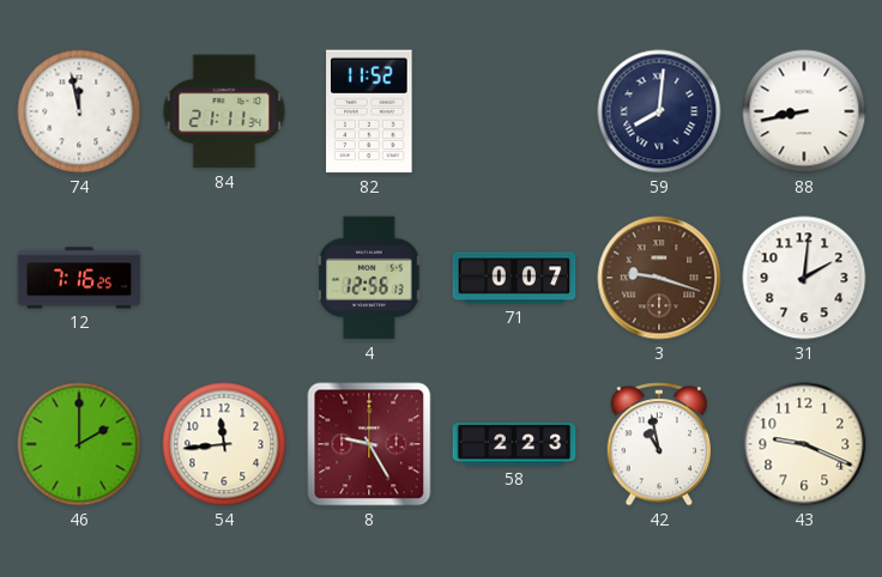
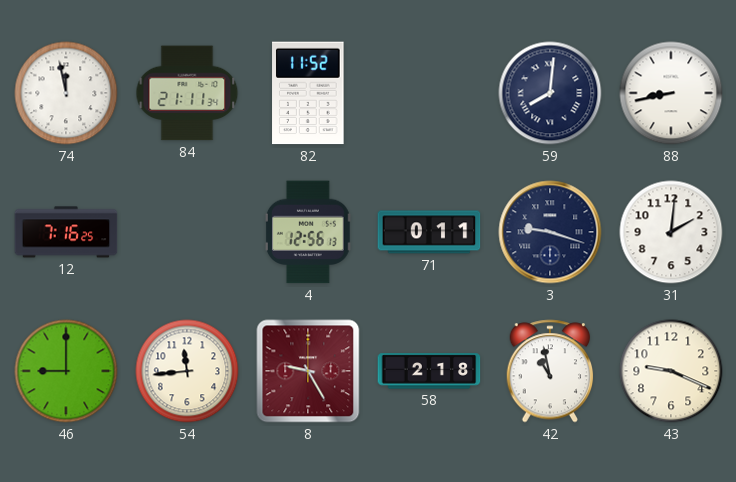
71: 0:07 -> 0:11
3 dial: brown -> navy
46: 2:00 -> 9:00
58: 2:23 -> 2:18
